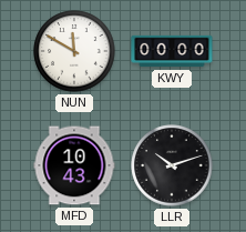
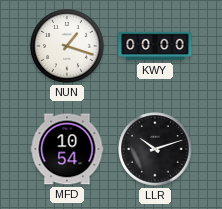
NUN: 11:50 -> 1:18
MFD: 10:43 -> 10:54
